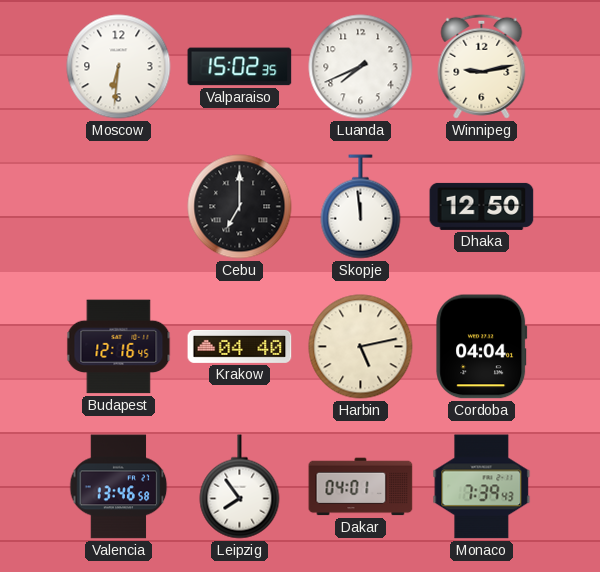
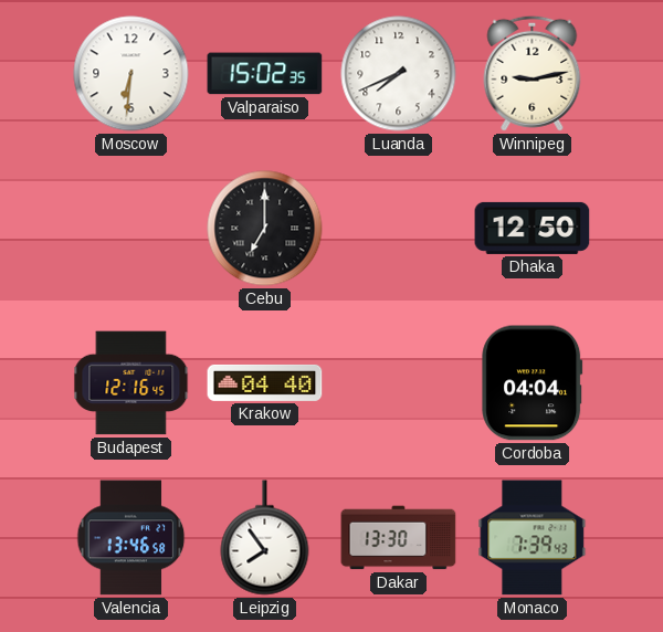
Skopje: 11:59 -> none
Harbin: 5:13 -> none
Dakar: 04:01 -> 13:30
